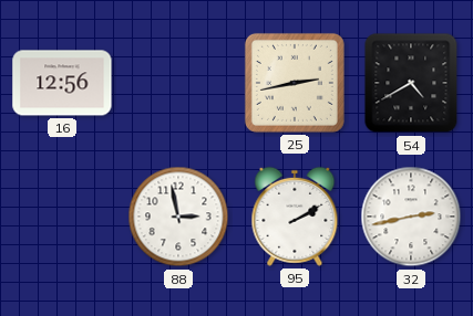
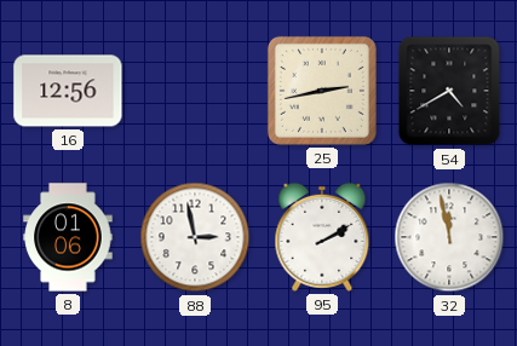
8: none -> 01:06
32: 2:43 -> 11:58
